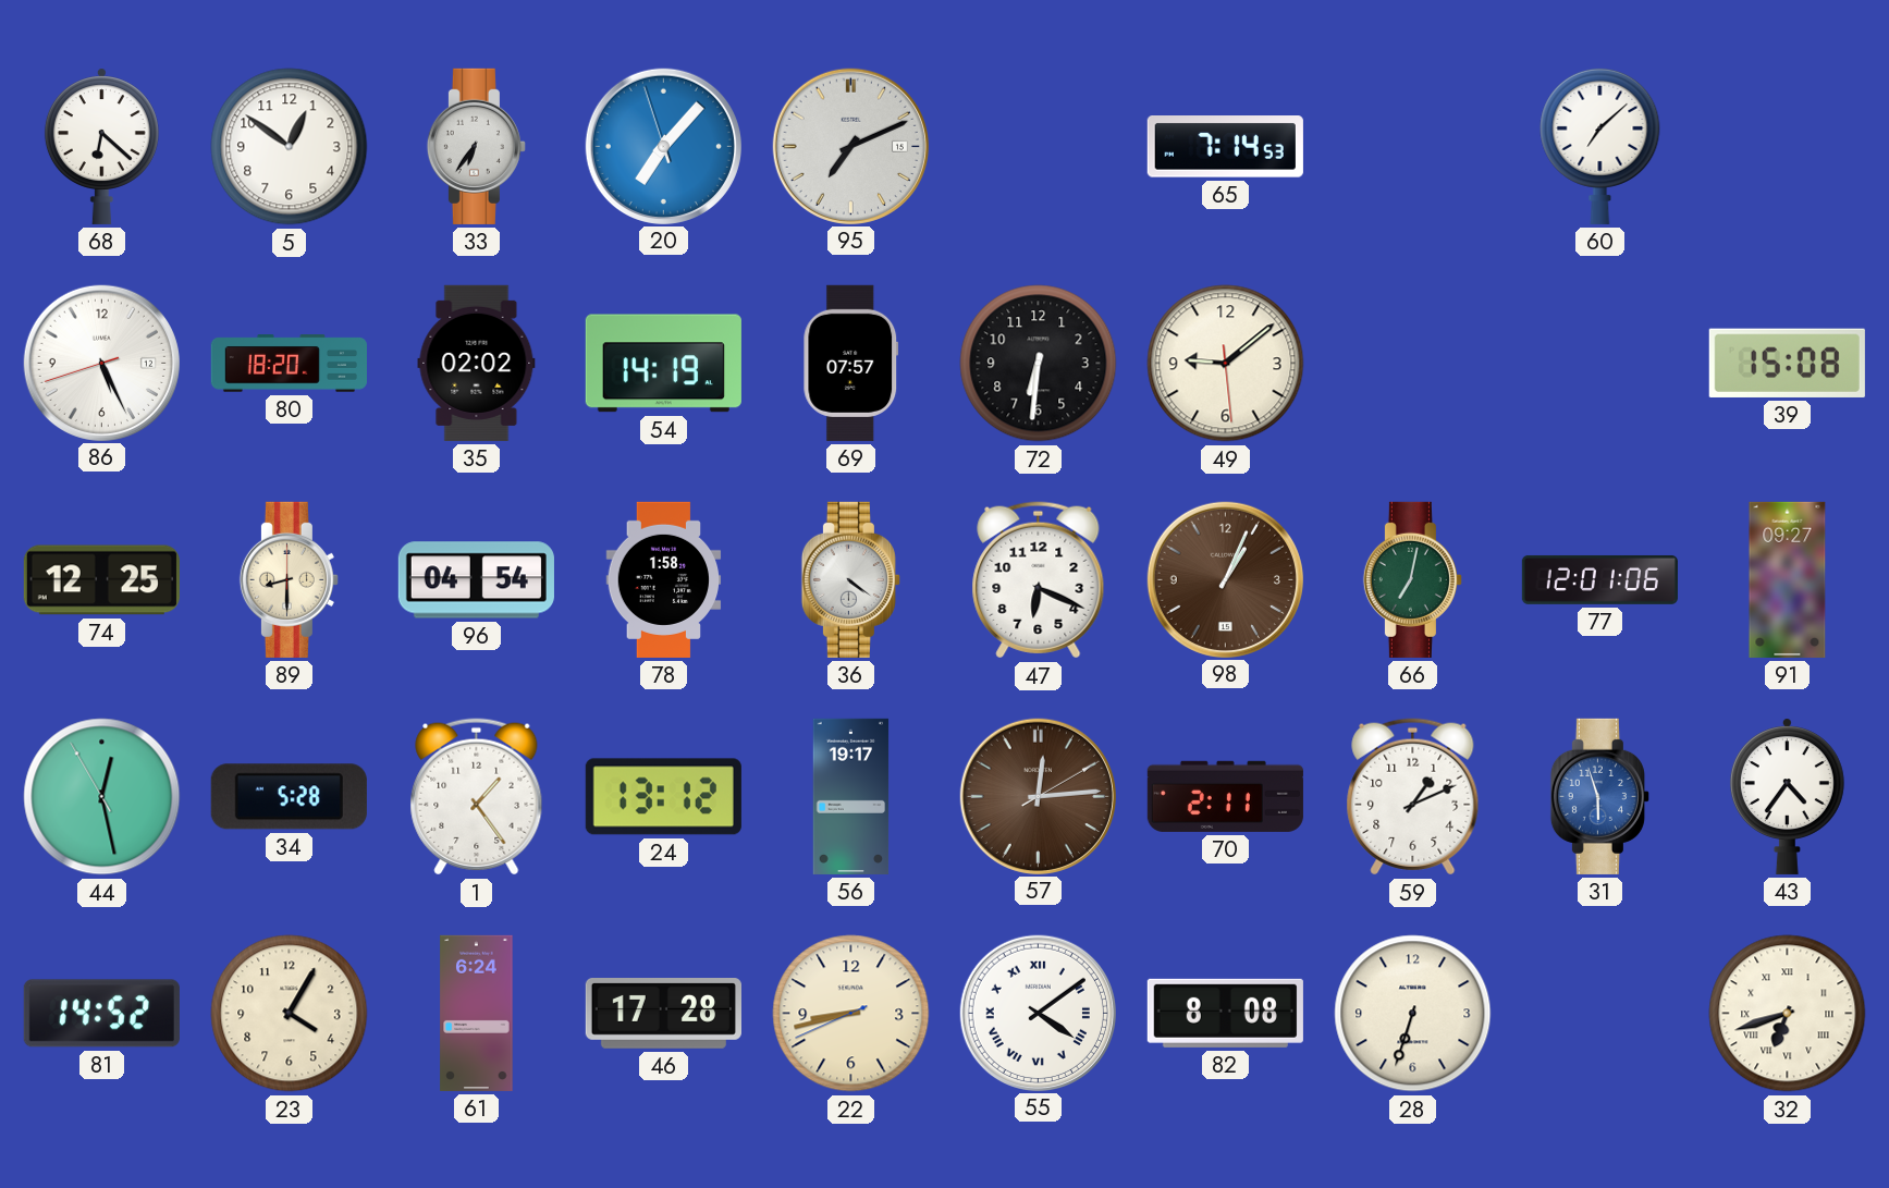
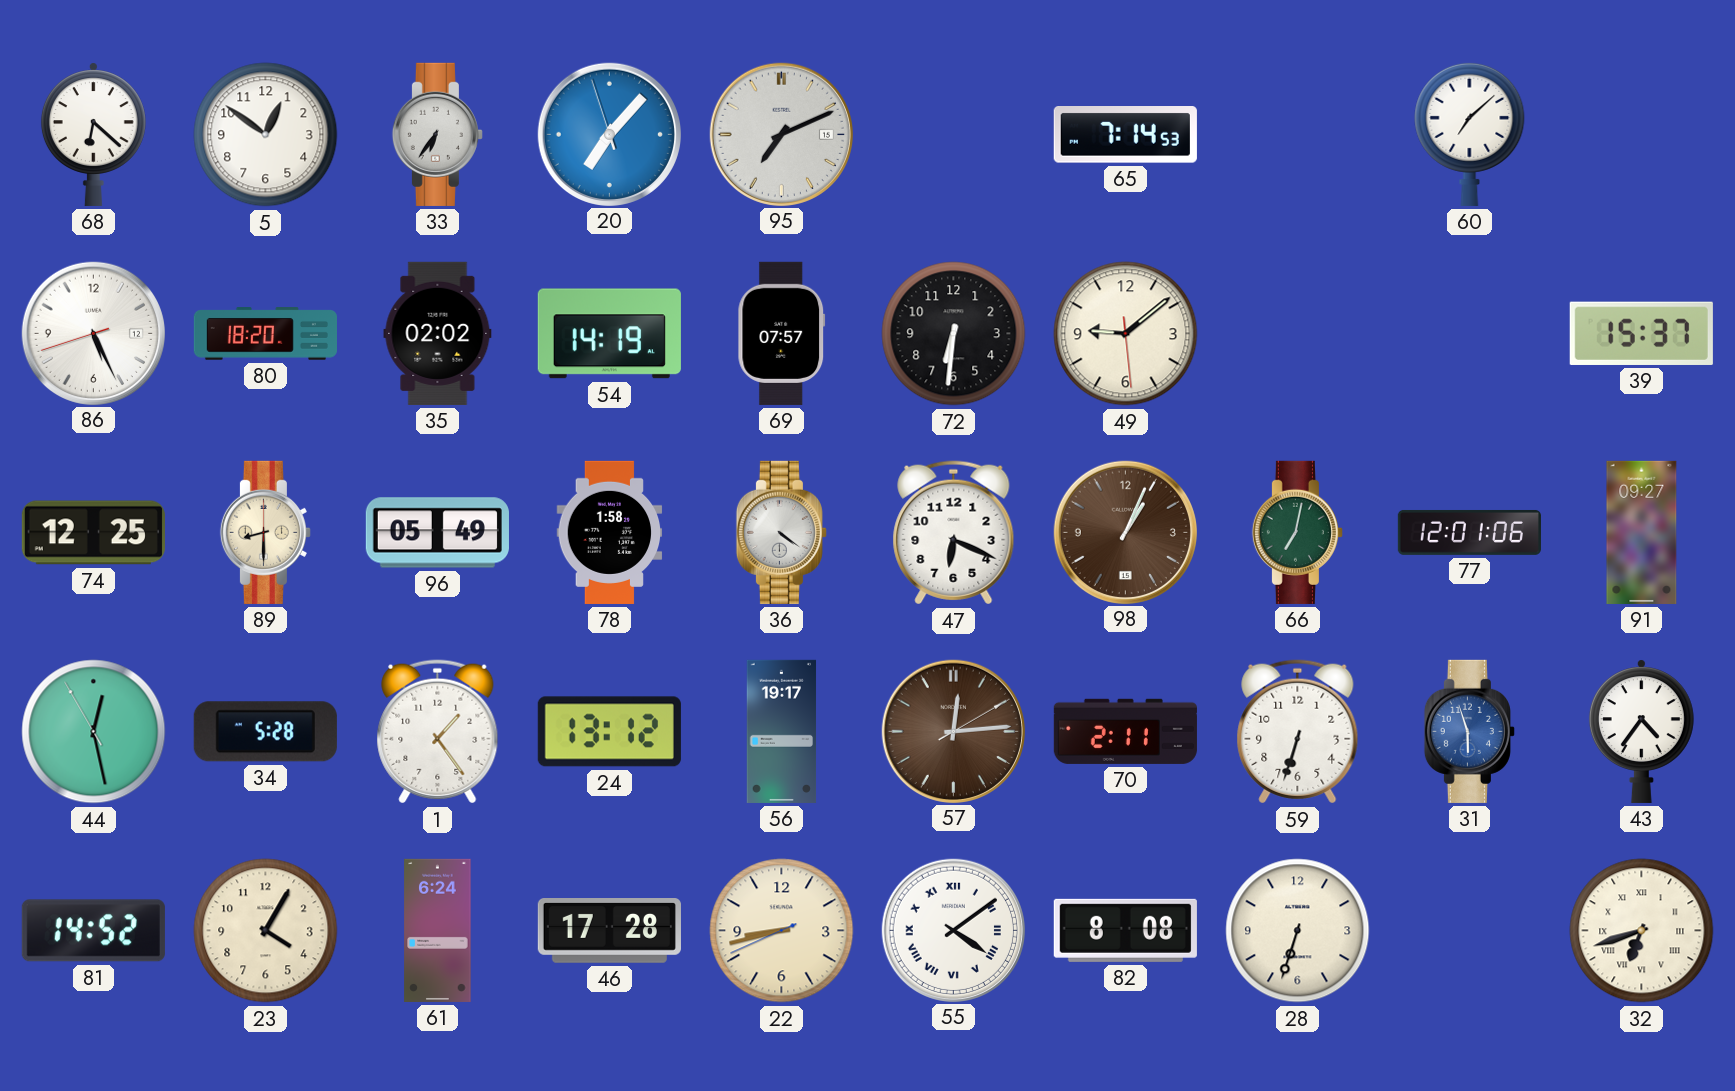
39: 15:08 -> 15:37
96: 04:54 -> 05:49
59: 1:11 -> 6:33
